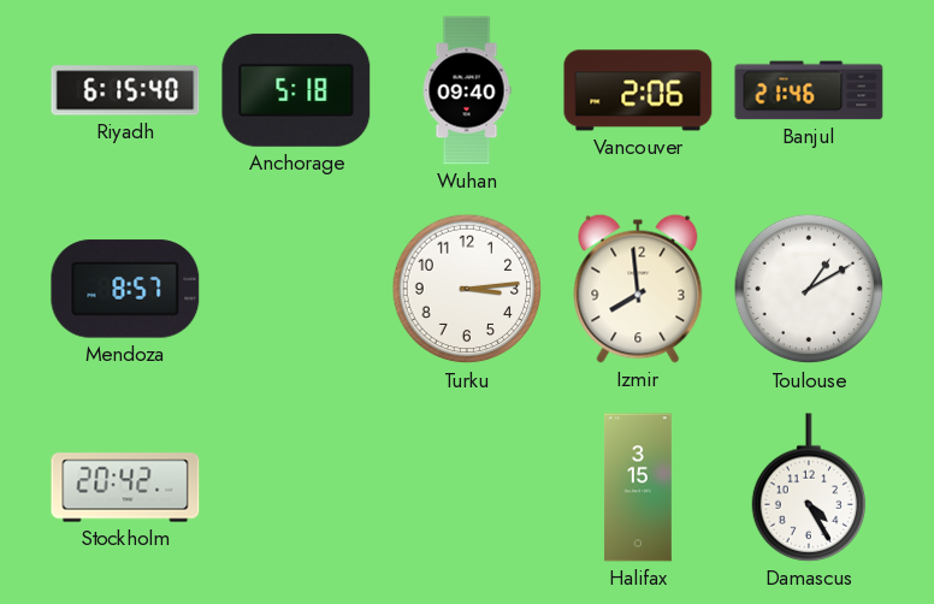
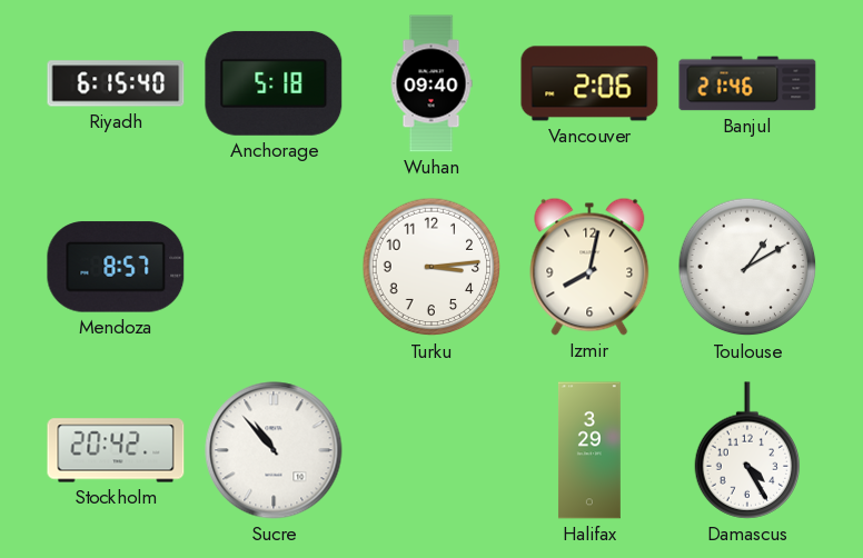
Izmir: 7:59 -> 8:02
Sucre: none -> 10:53
Halifax: 3:15 -> 3:29
